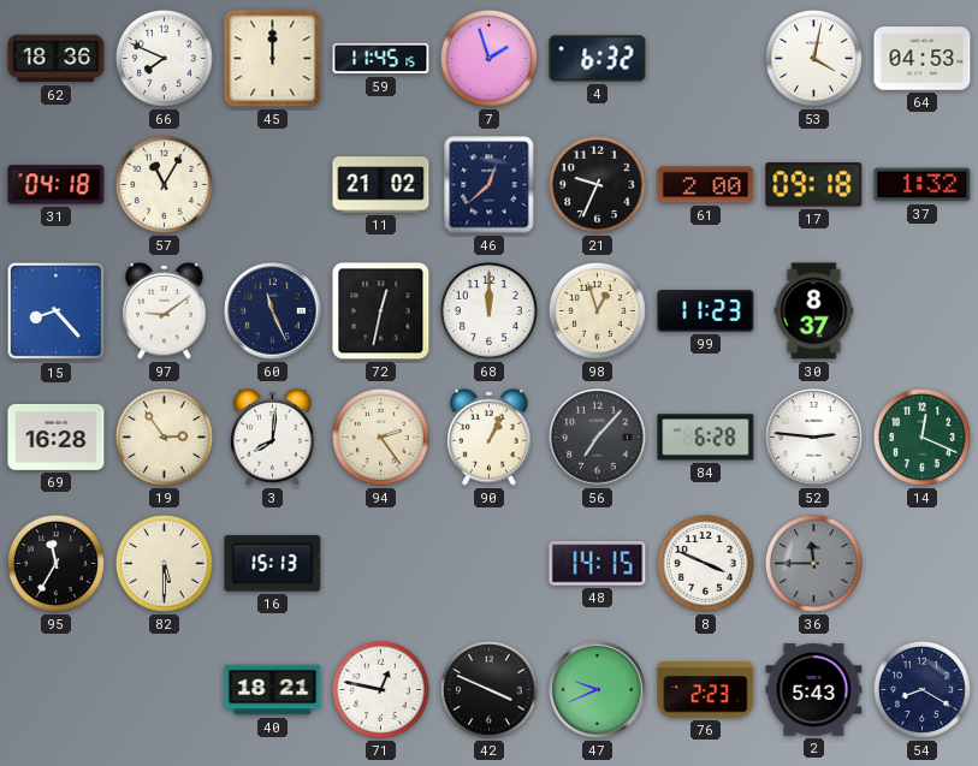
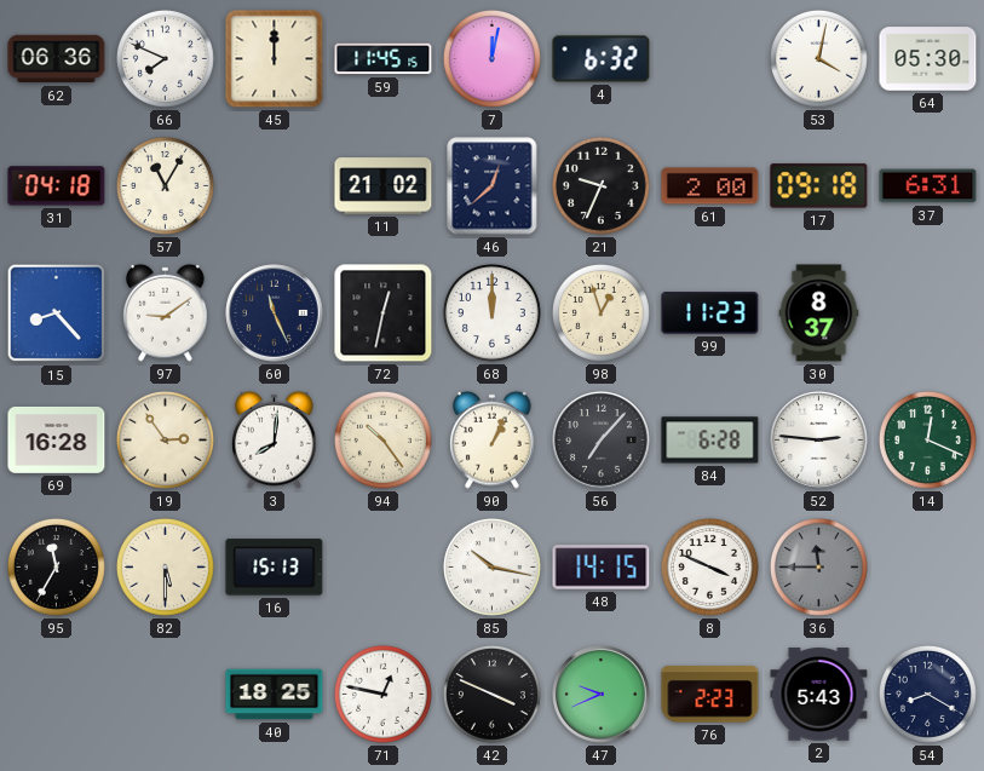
62: 18:36 -> 06:36
7: 1:57 -> 12:02
64: 04:53 -> 05:30
37: 1:32 -> 6:31
94: 2:24 -> 10:24
85: none -> 10:17
40: 18:21 -> 18:25
